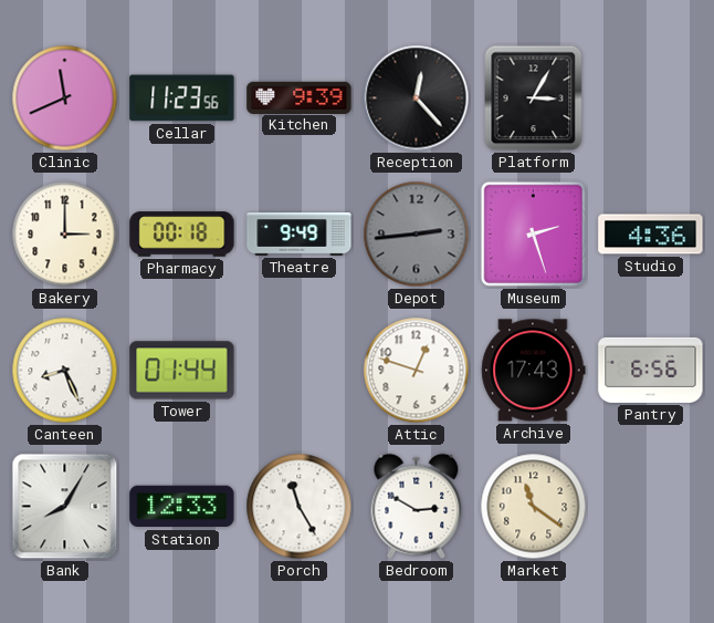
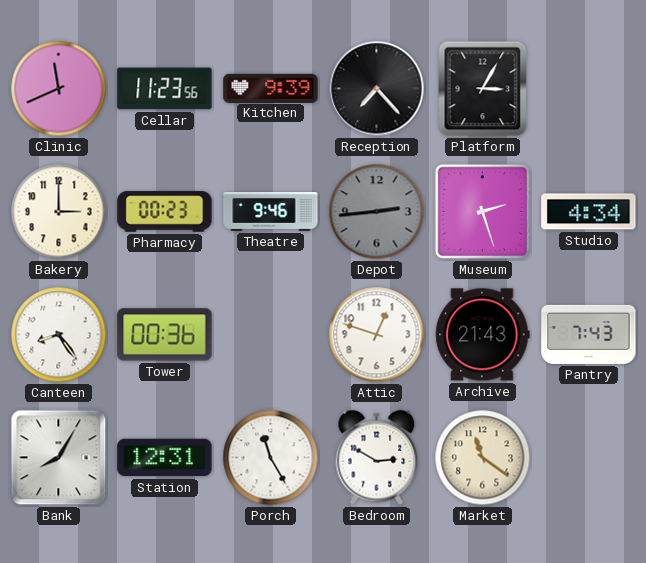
Reception: 12:23 -> 7:23
Pharmacy: 00:18 -> 00:23
Theatre: 9:49 -> 9:46
Studio: 4:36 -> 4:34
Canteen: 8:26 -> 8:24
Tower: 01:44 -> 00:36
Archive: 17:43 -> 21:43
Pantry: 6:56 -> 7:43
Station: 12:33 -> 12:31
